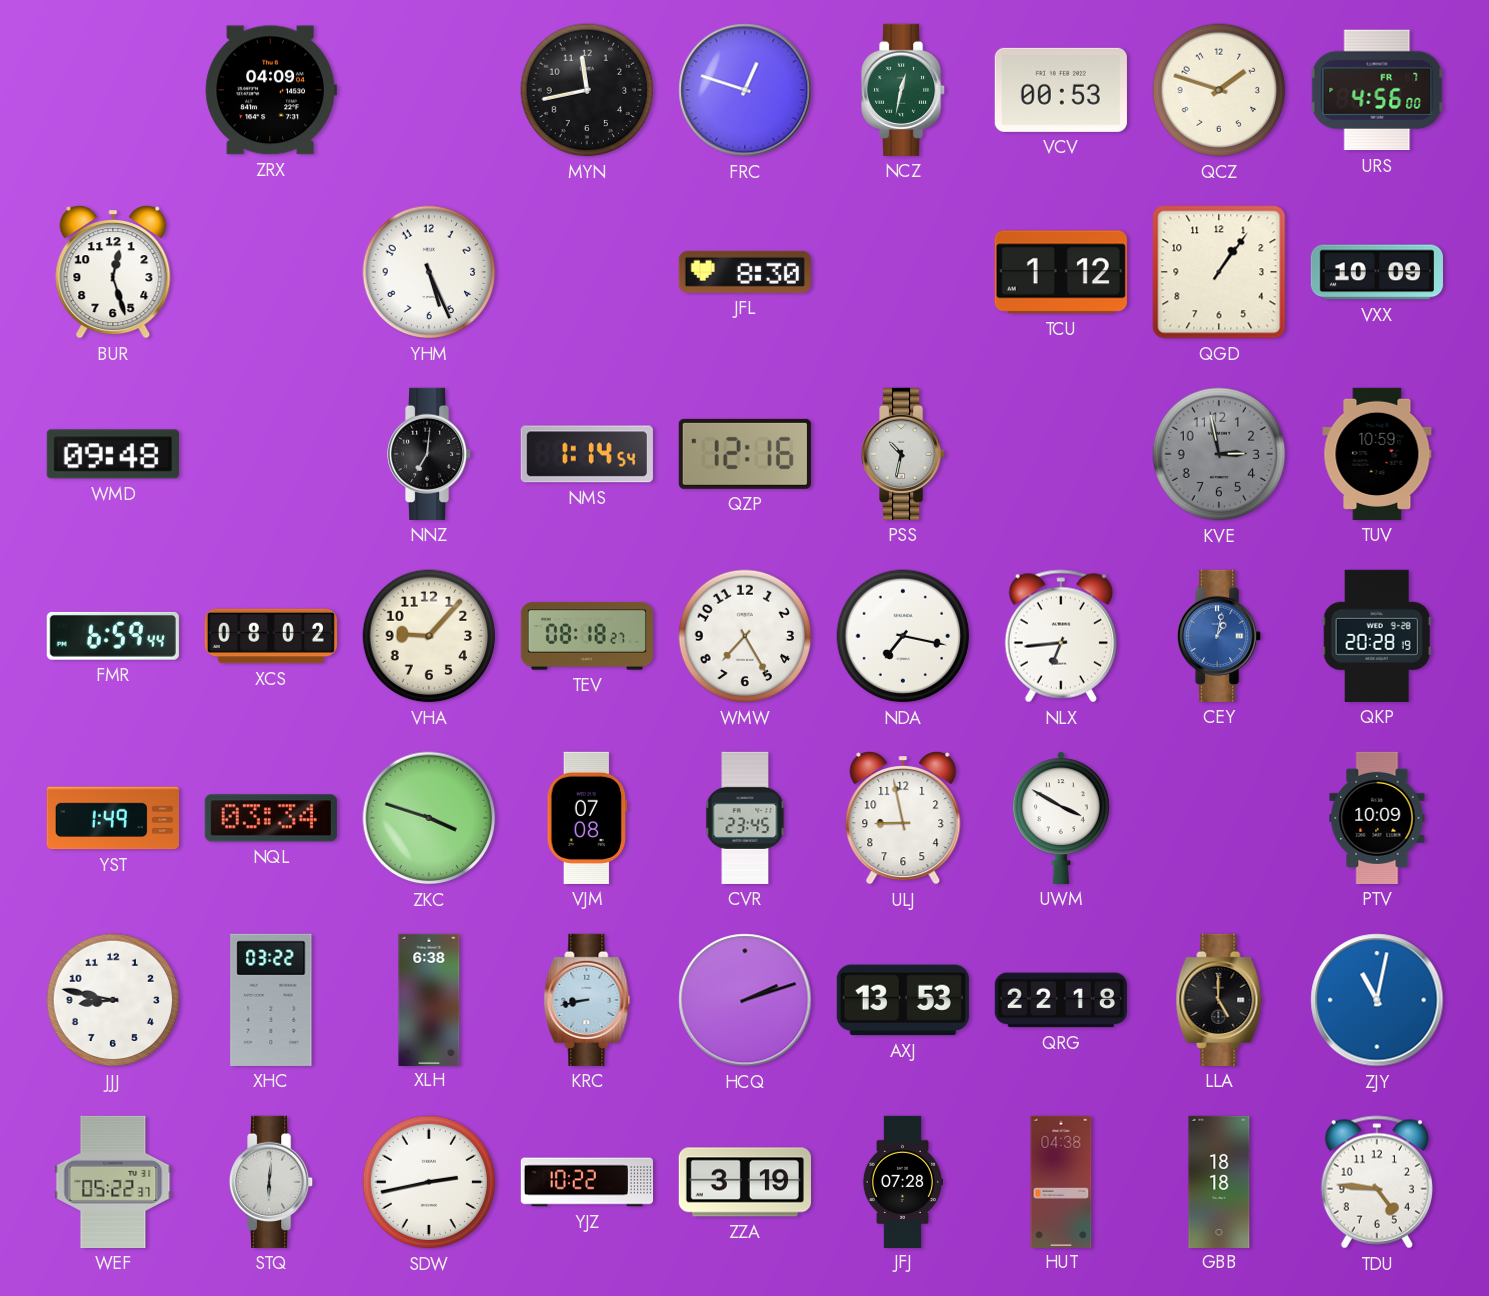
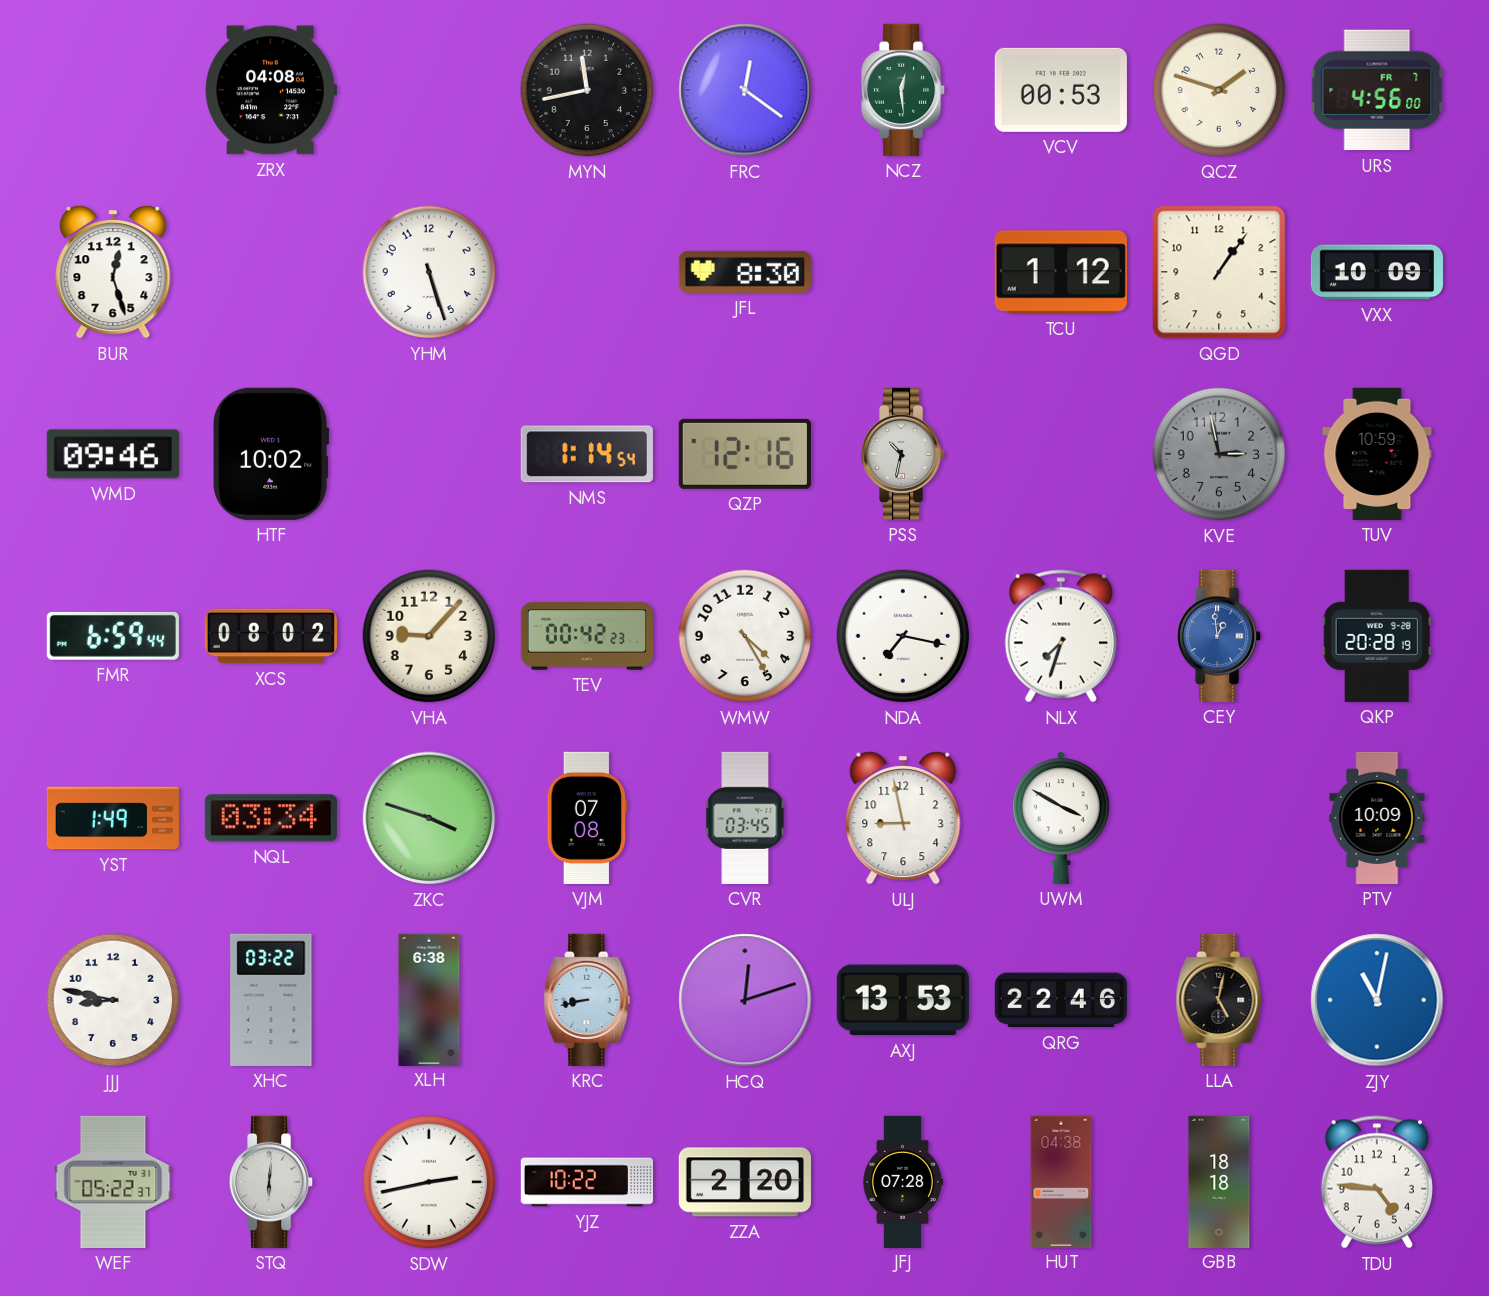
ZRX: 04:09 -> 04:08
FRC: 12:48 -> 12:21
NCZ: 12:32 -> 12:29
YHM: 5:26 -> 5:27
WMD: 09:48 -> 09:46
HTF: none -> 10:02
NNZ: 7:01 -> none
TEV: 08:18 -> 00:42
WMW: 7:25 -> 4:25
NLX: 6:44 -> 7:33
CEY: 1:02 -> 12:59
CVR: 23:45 -> 03:45
HCQ: 2:12 -> 12:12
QRG: 22:18 -> 22:46
LLA: 5:00 -> 5:02
ZZA: 3:19 -> 2:20
